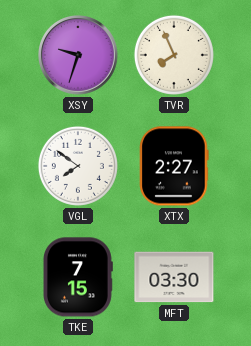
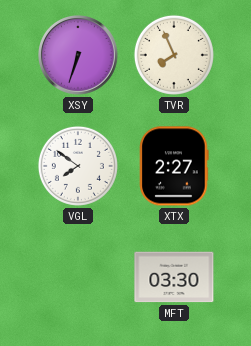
XSY: 9:33 -> 6:33
TKE: 7:15 -> none
